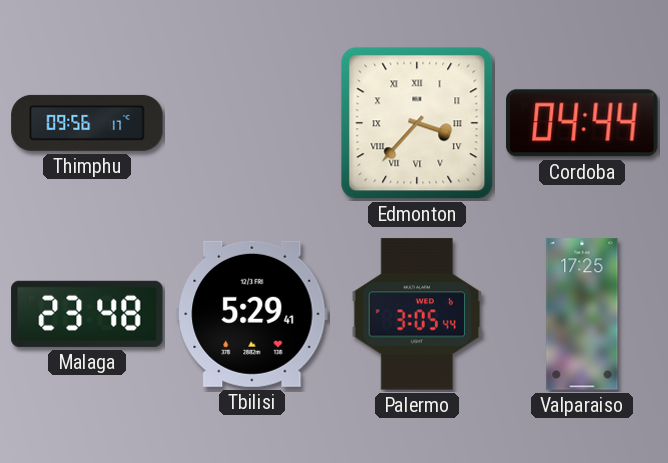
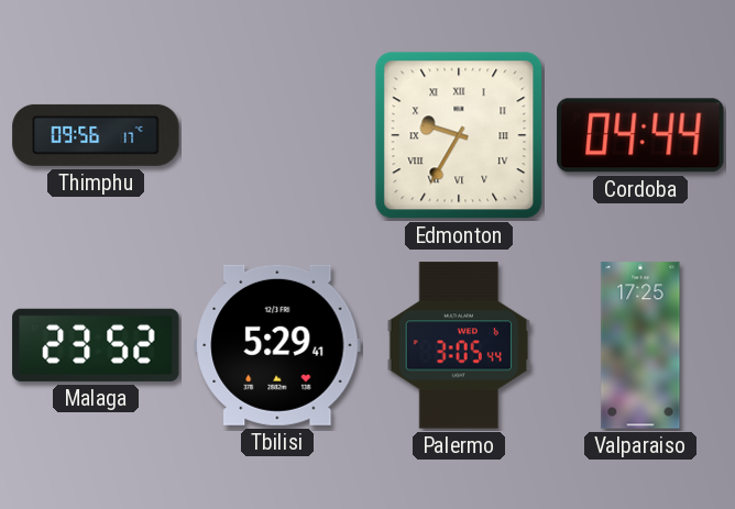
Edmonton: 3:37 -> 9:35
Malaga: 23:48 -> 23:52
